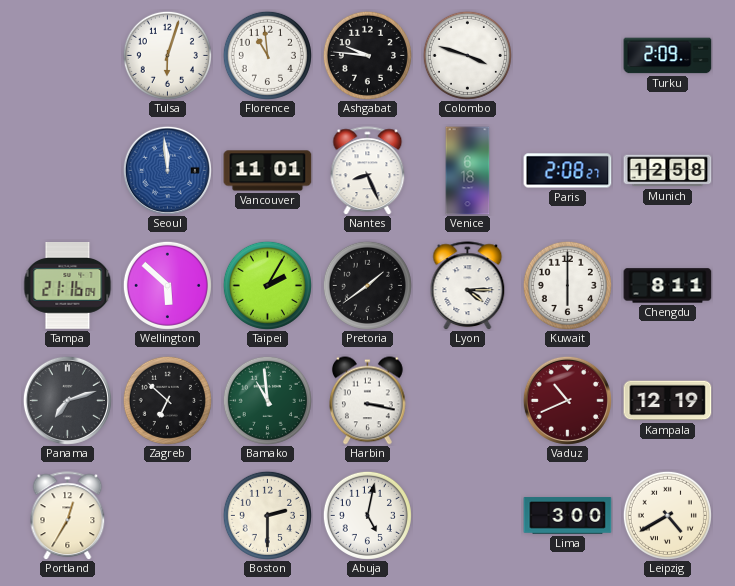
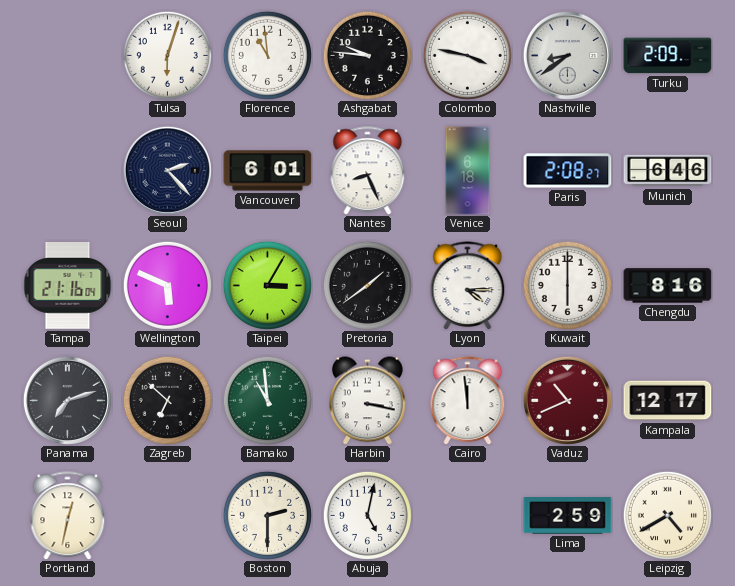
Colombo: 3:48 -> 3:47
Nashville: none -> 8:39
Seoul: 11:59 -> 2:23
Seoul dial: blue -> navy
Vancouver: 11:01 -> 6:01
Munich: 12:58 -> 6:46
Wellington: 5:52 -> 5:49
Taipei: 2:05 -> 3:05
Chengdu: 8:11 -> 8:16
Cairo: none -> 11:59
Kampala: 12:19 -> 12:17
Portland: 12:35 -> 12:32
Lima: 3:00 -> 2:59
